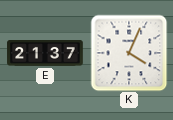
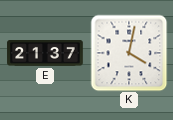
K: 4:04 -> 4:02
